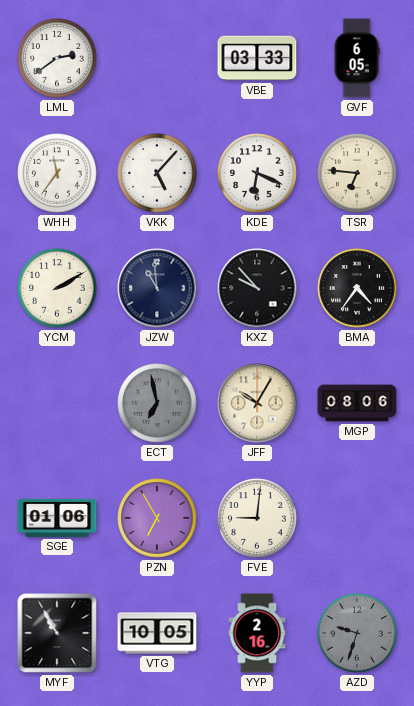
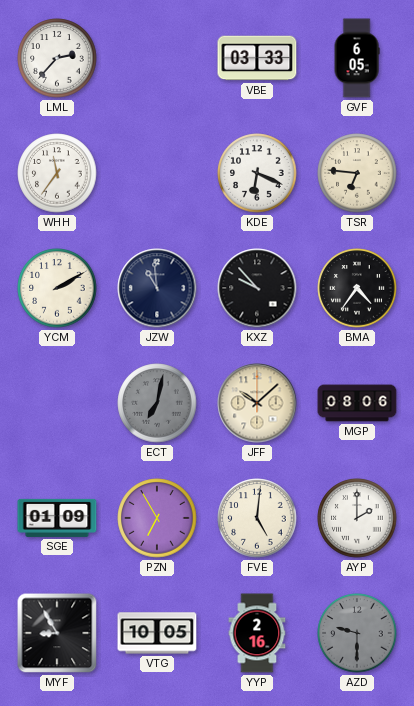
LML: 2:39 -> 2:37
VKK: 5:07 -> none
ECT: 6:58 -> 7:02
JFF: 10:05 -> 10:08
SGE: 01:06 -> 01:09
FVE: 9:01 -> 5:01
AYP: none -> 2:00
MYF: 10:55 -> 8:55
AZD: 9:33 -> 9:30
